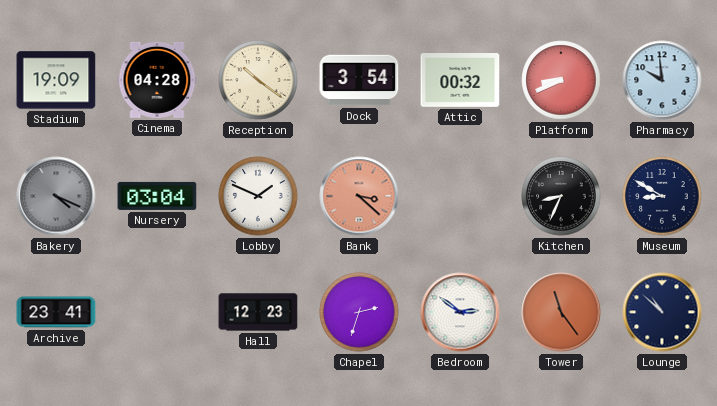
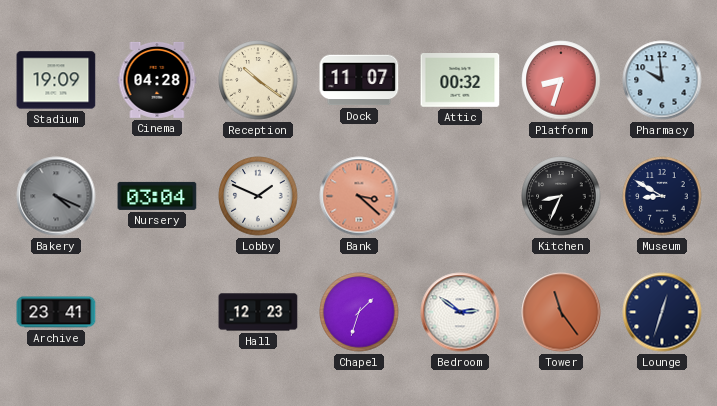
Dock: 3:54 -> 11:07
Platform: 8:41 -> 8:33
Chapel: 2:33 -> 1:33
Lounge: 10:52 -> 12:33
